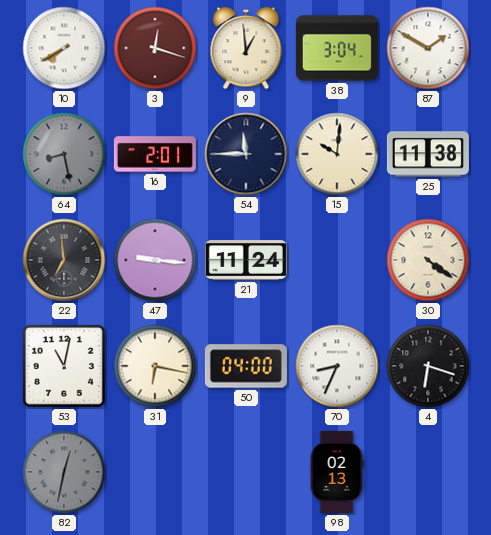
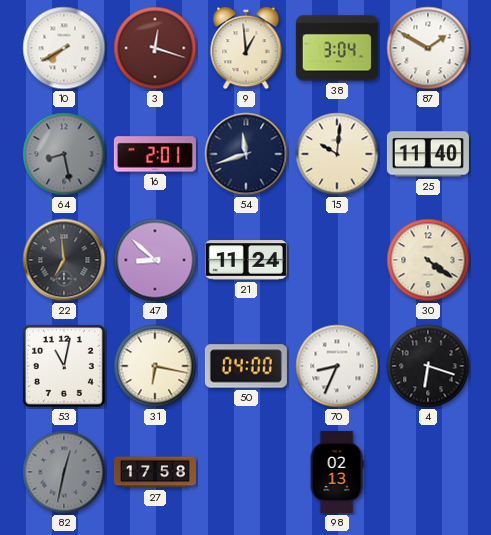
54: 11:45 -> 11:42
25: 11:38 -> 11:40
47: 9:16 -> 8:52
27: none -> 17:58
